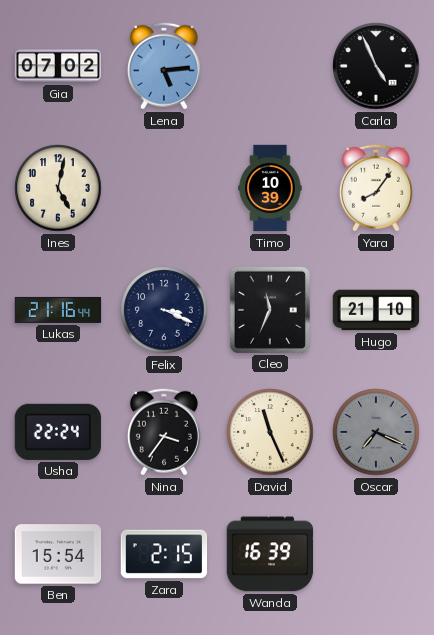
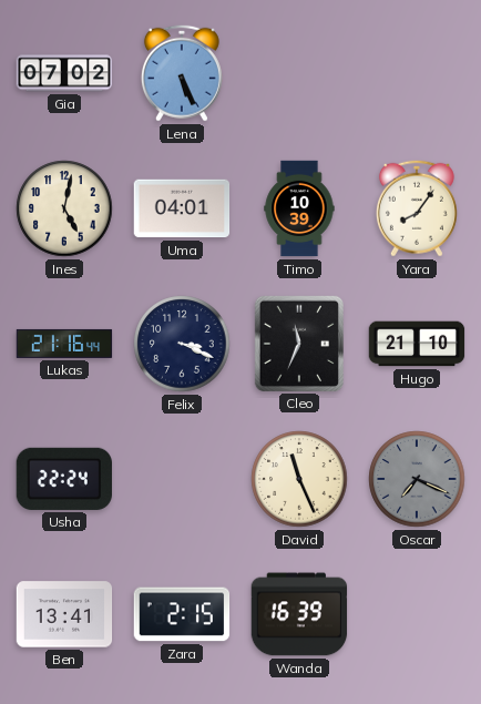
Lena: 5:14 -> 5:26
Carla: 4:56 -> none
Uma: none -> 04:01
Nina: 3:36 -> none
Ben: 15:54 -> 13:41
